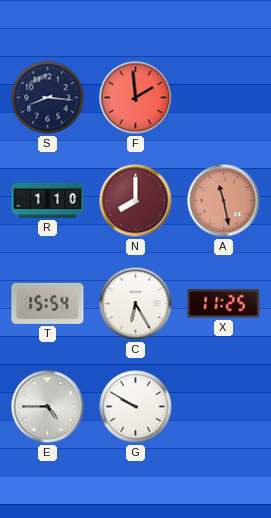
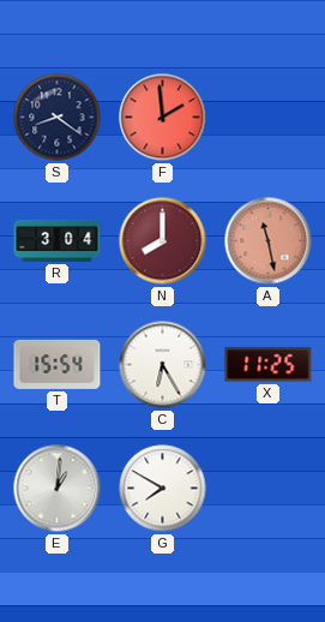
S: 8:16 -> 8:21
R: 1:10 -> 3:04
E: 4:45 -> 1:01
G: 9:50 -> 7:50
